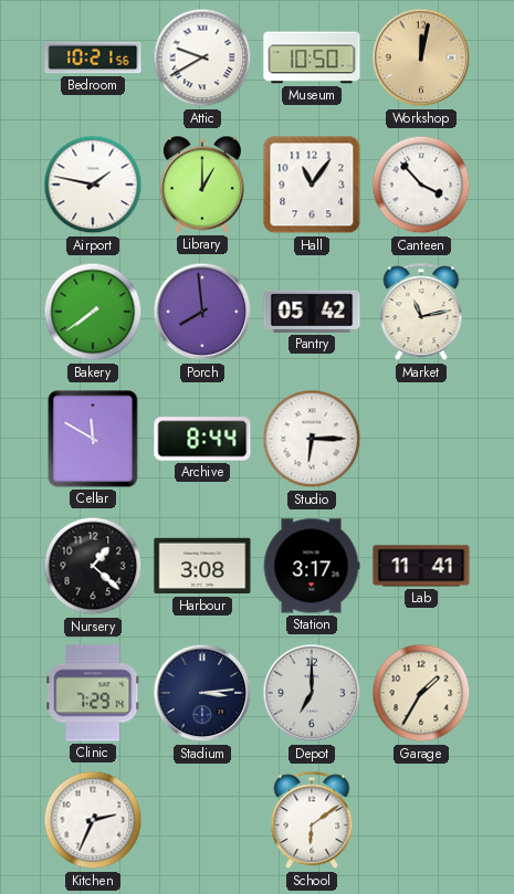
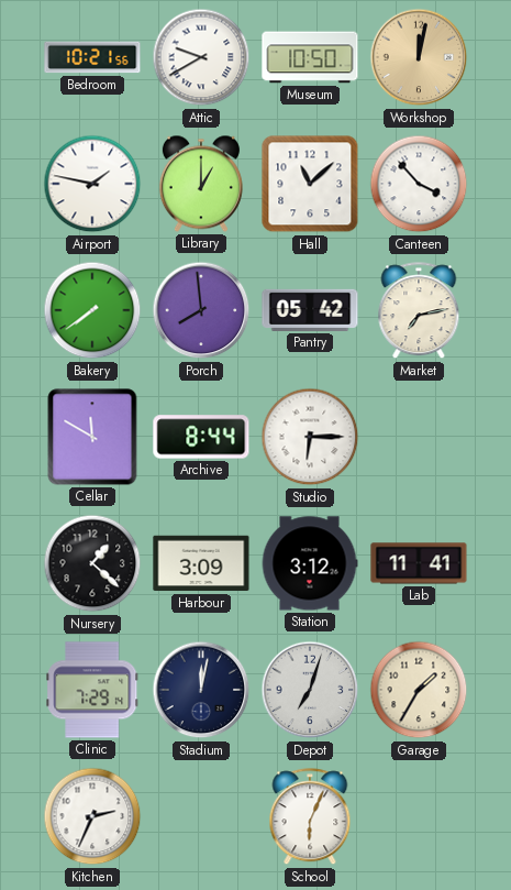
Hall: 11:06 -> 11:08
Market: 11:13 -> 7:13
Harbour: 3:08 -> 3:09
Station: 3:17 -> 3:12
Stadium: 3:14 -> 12:02
Depot: 7:00 -> 7:03
School: 6:09 -> 6:04
